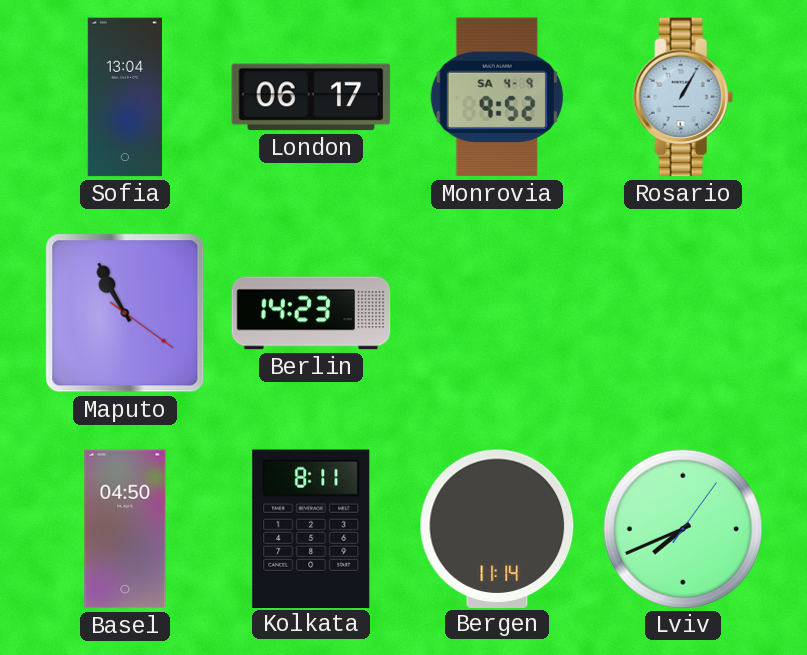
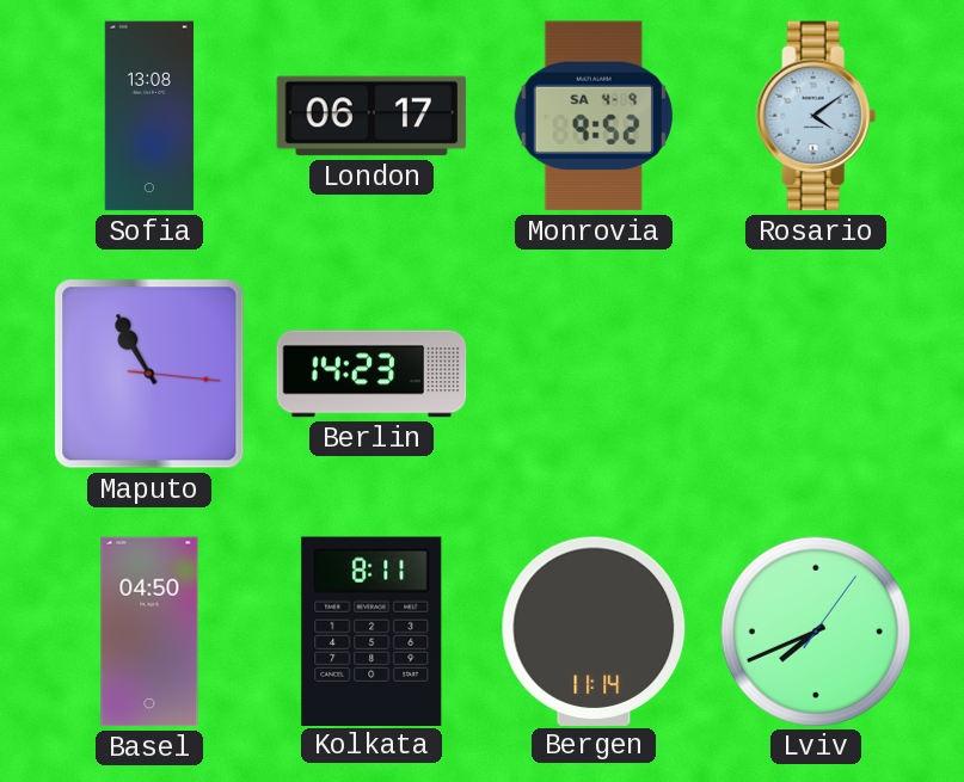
Sofia: 13:04 -> 13:08
Rosario: 1:05 -> 4:09
Maputo: 10:55:21 -> 10:55:16
